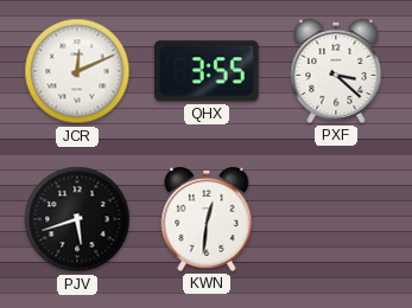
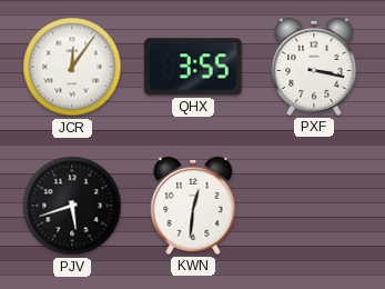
JCR: 12:11 -> 12:06
PXF: 3:22 -> 3:17
